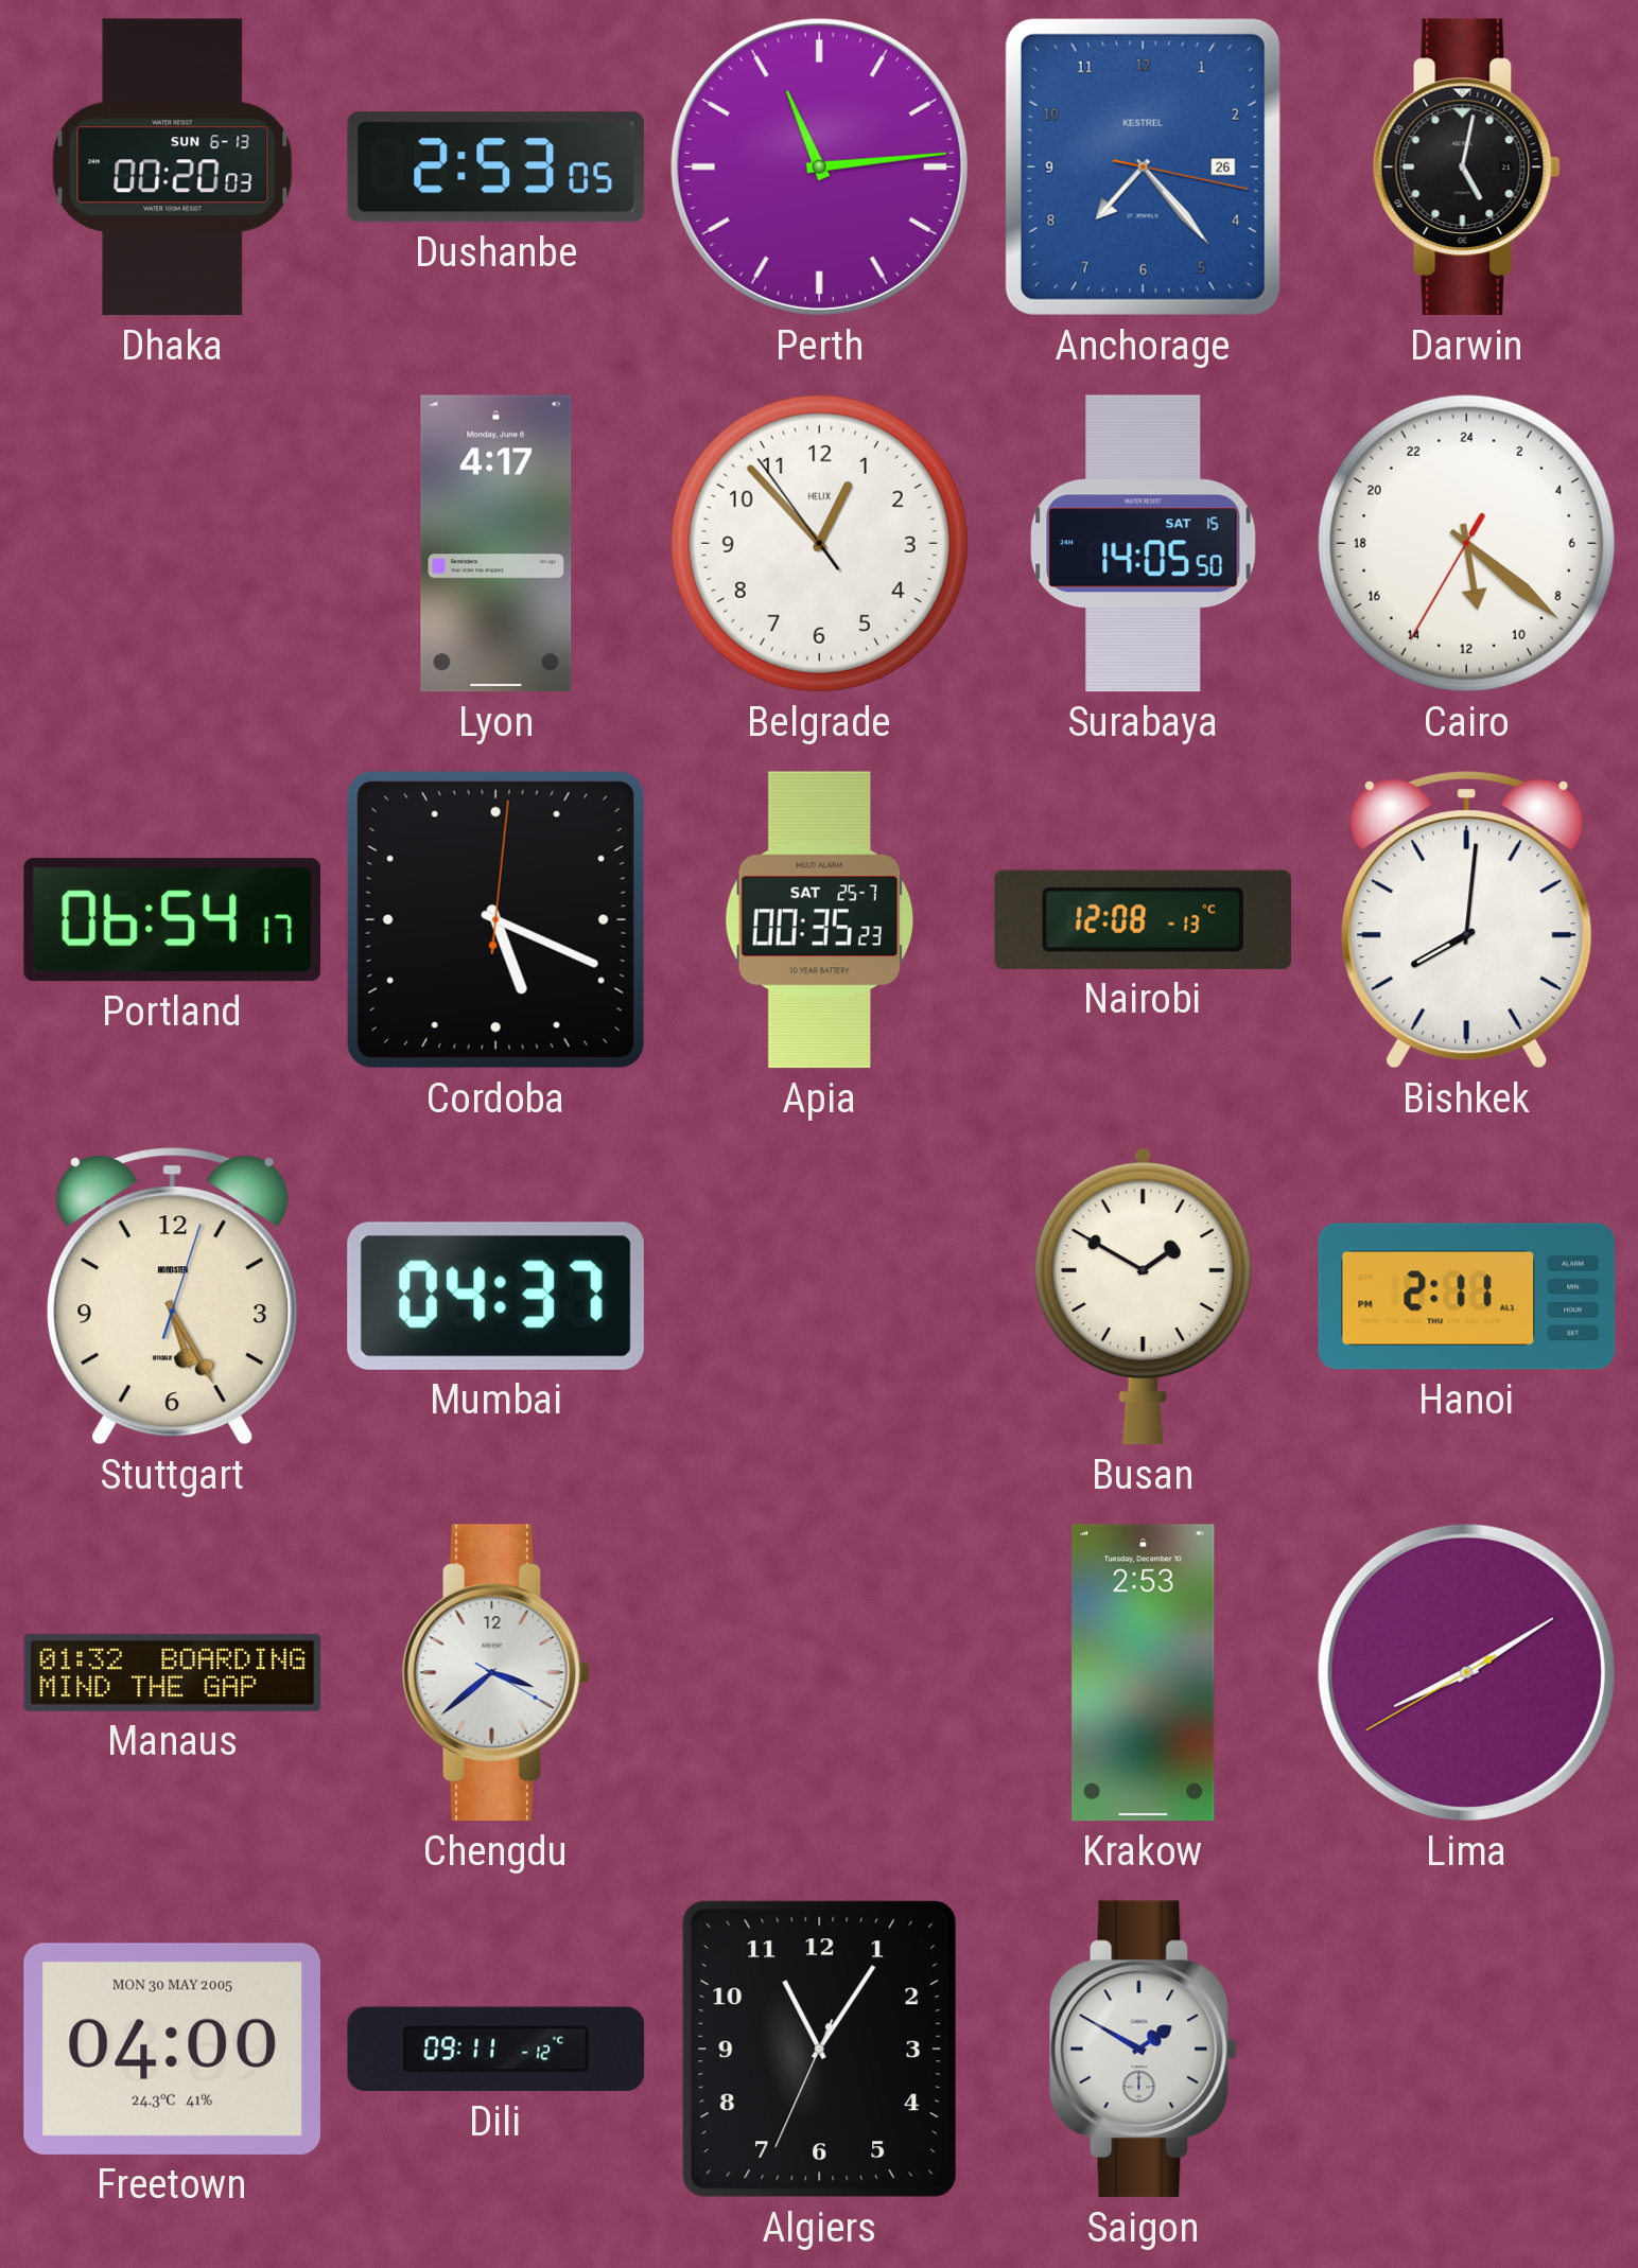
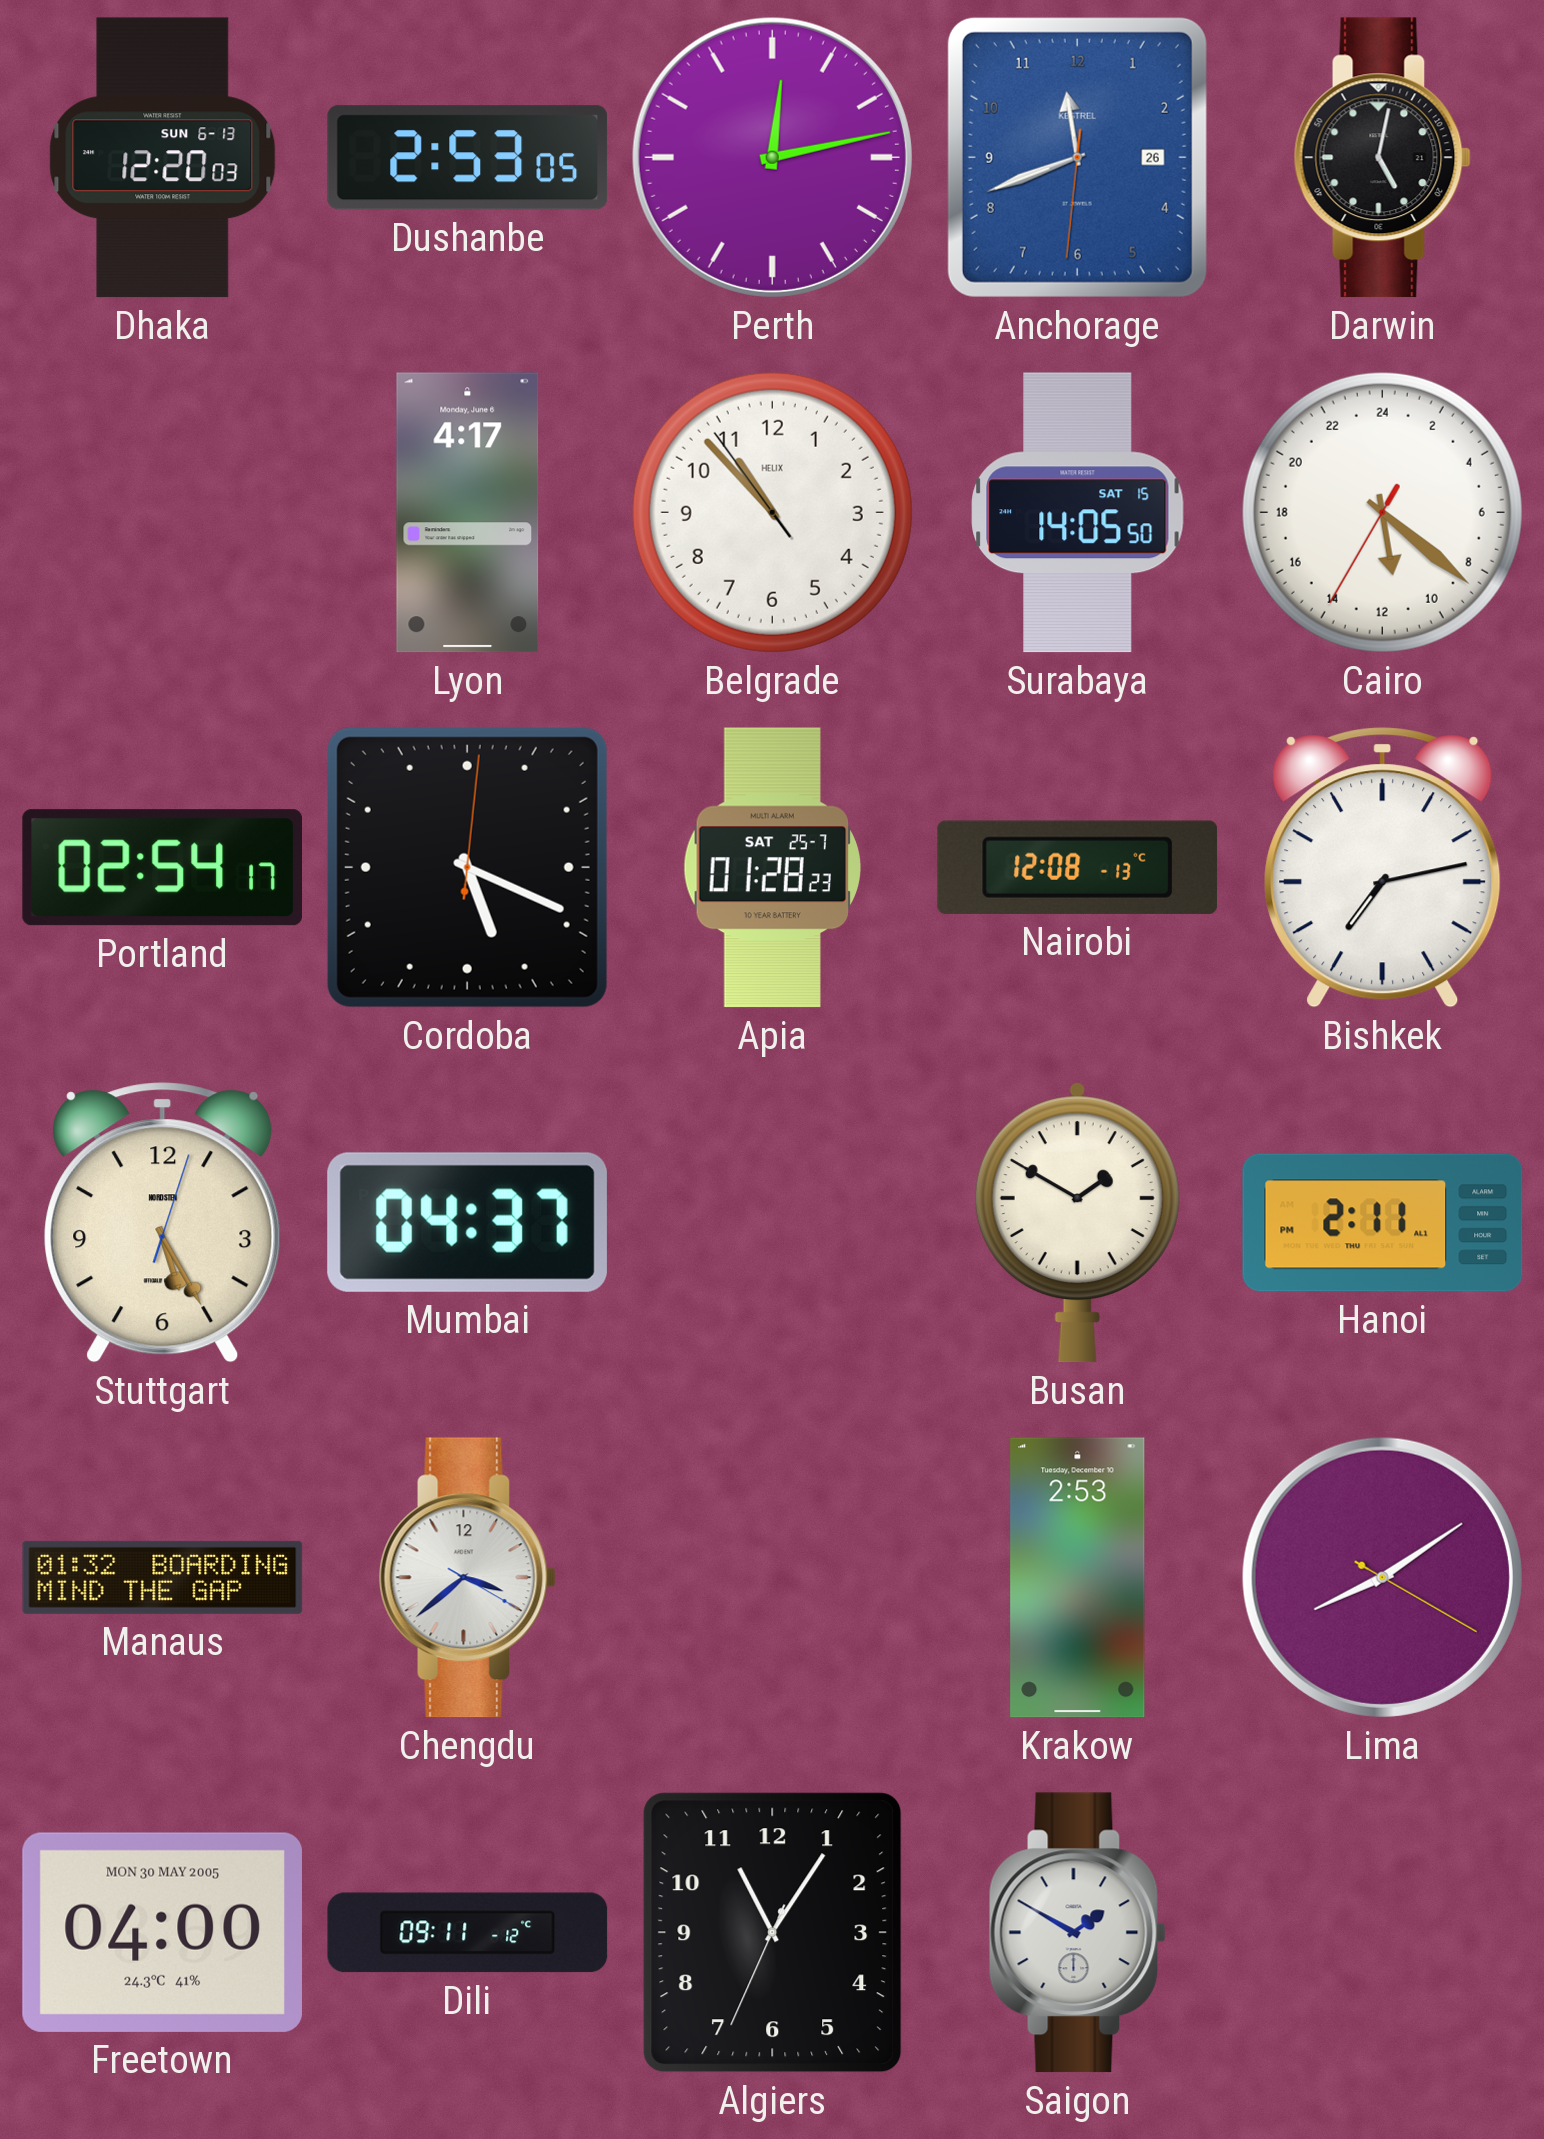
Dhaka: 00:20 -> 12:20
Perth: 11:14 -> 12:13
Anchorage: 7:23 -> 11:41
Belgrade: 12:52 -> 10:52
Portland: 06:54 -> 02:54
Apia: 00:35 -> 01:28
Bishkek: 8:01 -> 7:13
Lima: 8:09:40 -> 8:09:20
